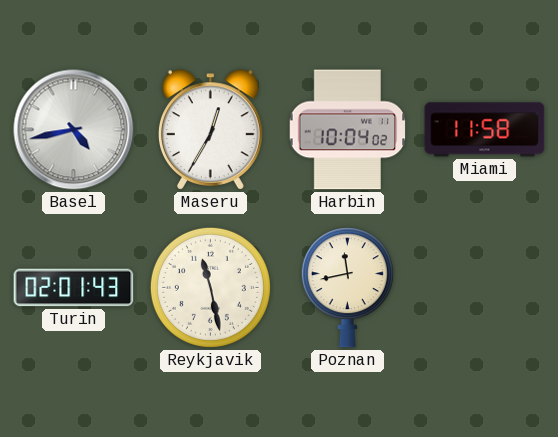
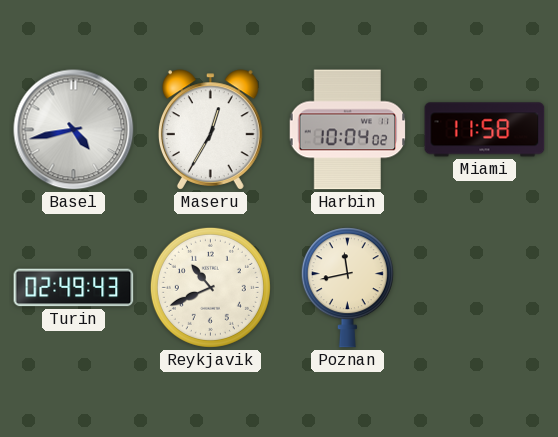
Turin: 02:01 -> 02:49
Reykjavik: 11:28 -> 10:41
